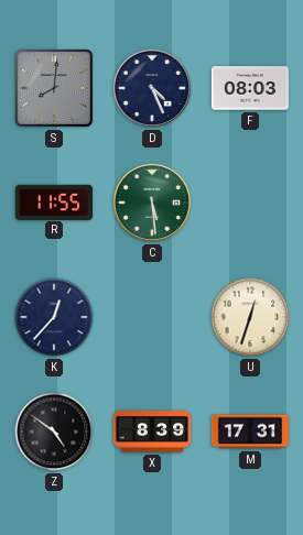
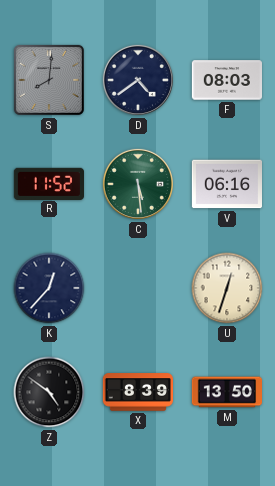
D: 4:26 -> 4:39
R: 11:55 -> 11:52
V: none -> 06:16
M: 17:31 -> 13:50
